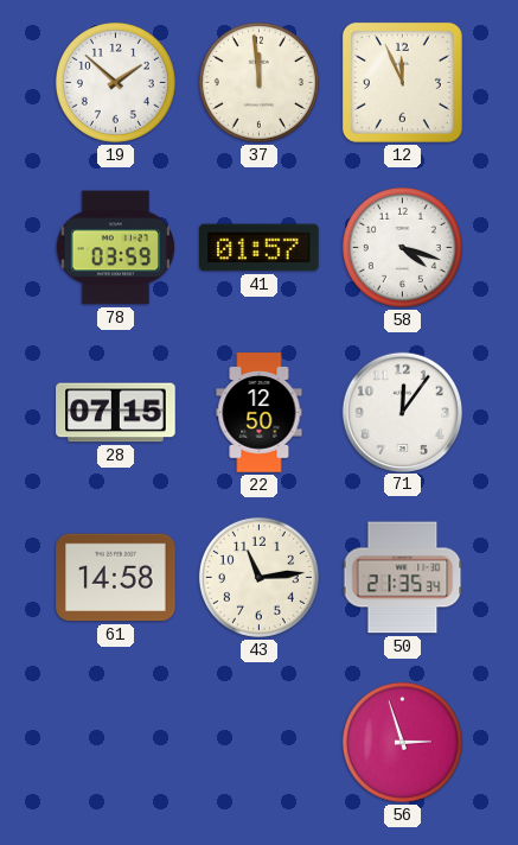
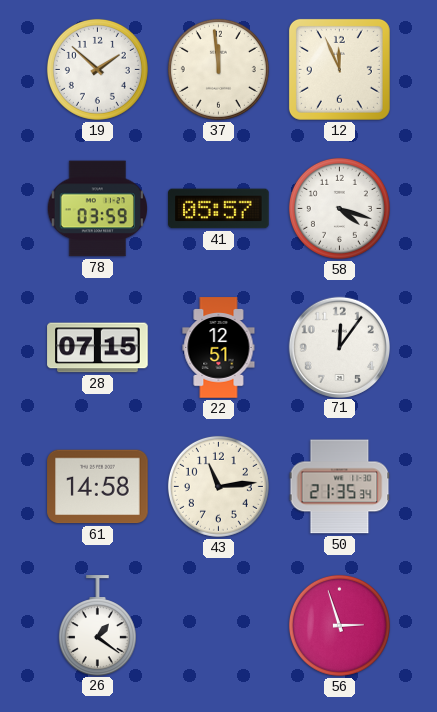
41: 01:57 -> 05:57
22: 12:50 -> 12:51
26: none -> 1:21
